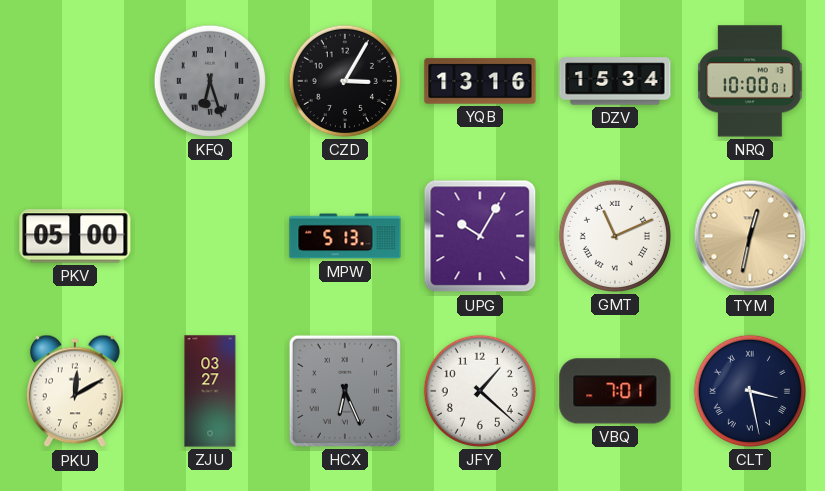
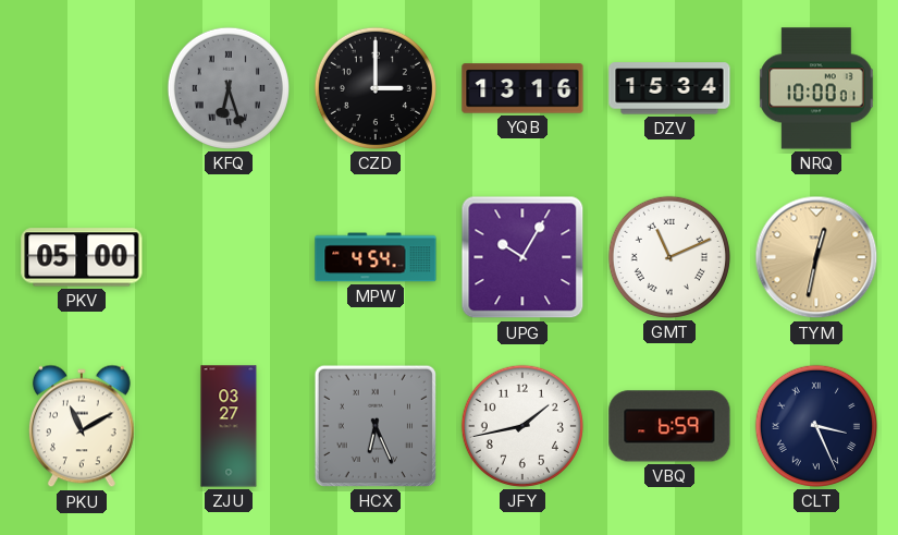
CZD: 3:05 -> 3:00
MPW: 5:13 -> 4:54
PKU: 12:10 -> 11:10
JFY: 1:22 -> 1:43
VBQ: 7:01 -> 6:59
CLT: 3:28 -> 3:26
